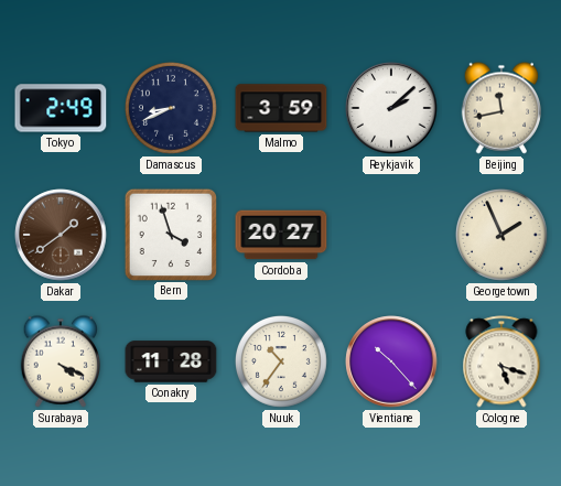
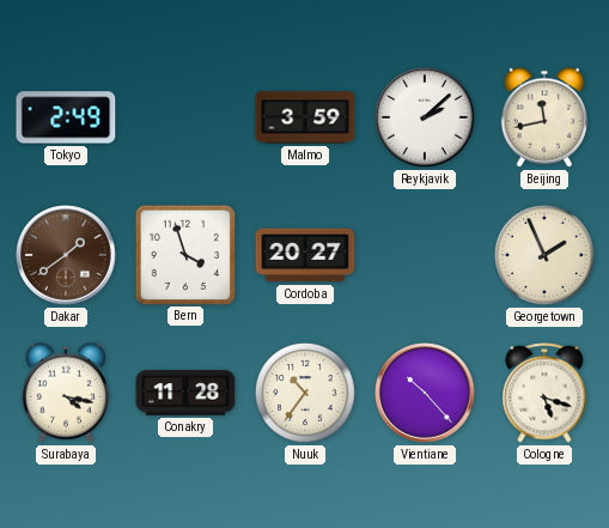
Damascus: 8:41 -> none
Surabaya: 4:19 -> 4:17
